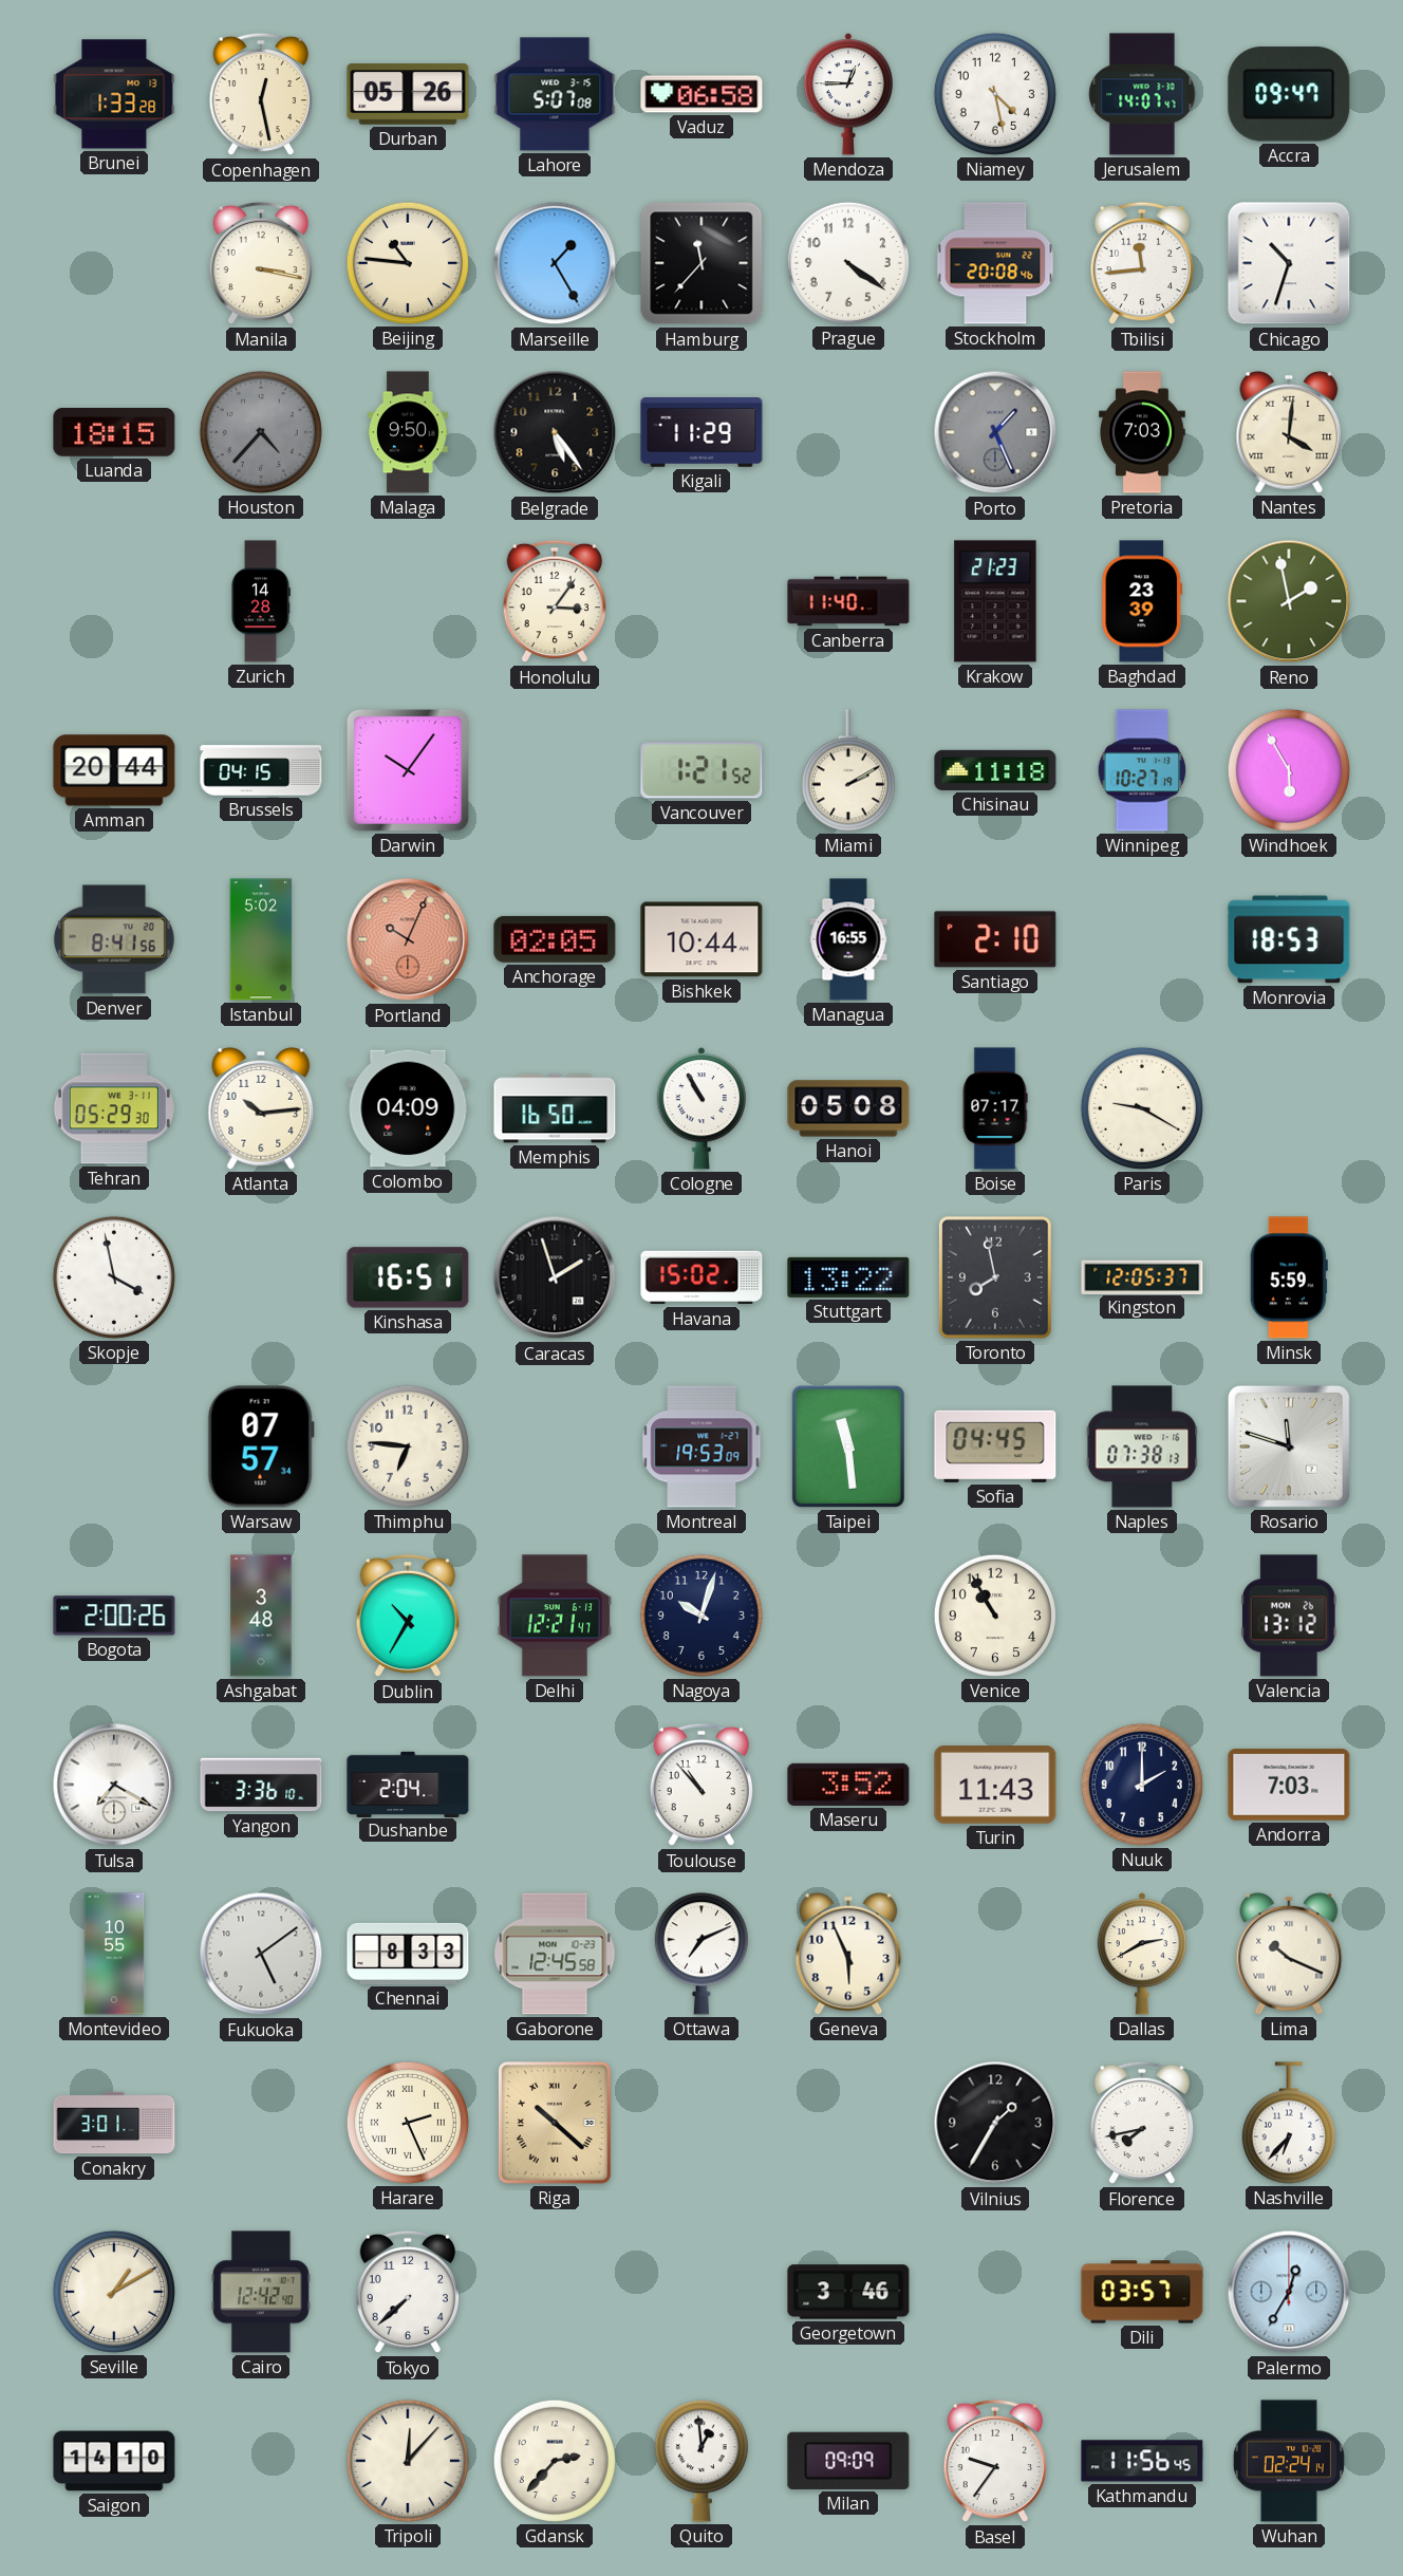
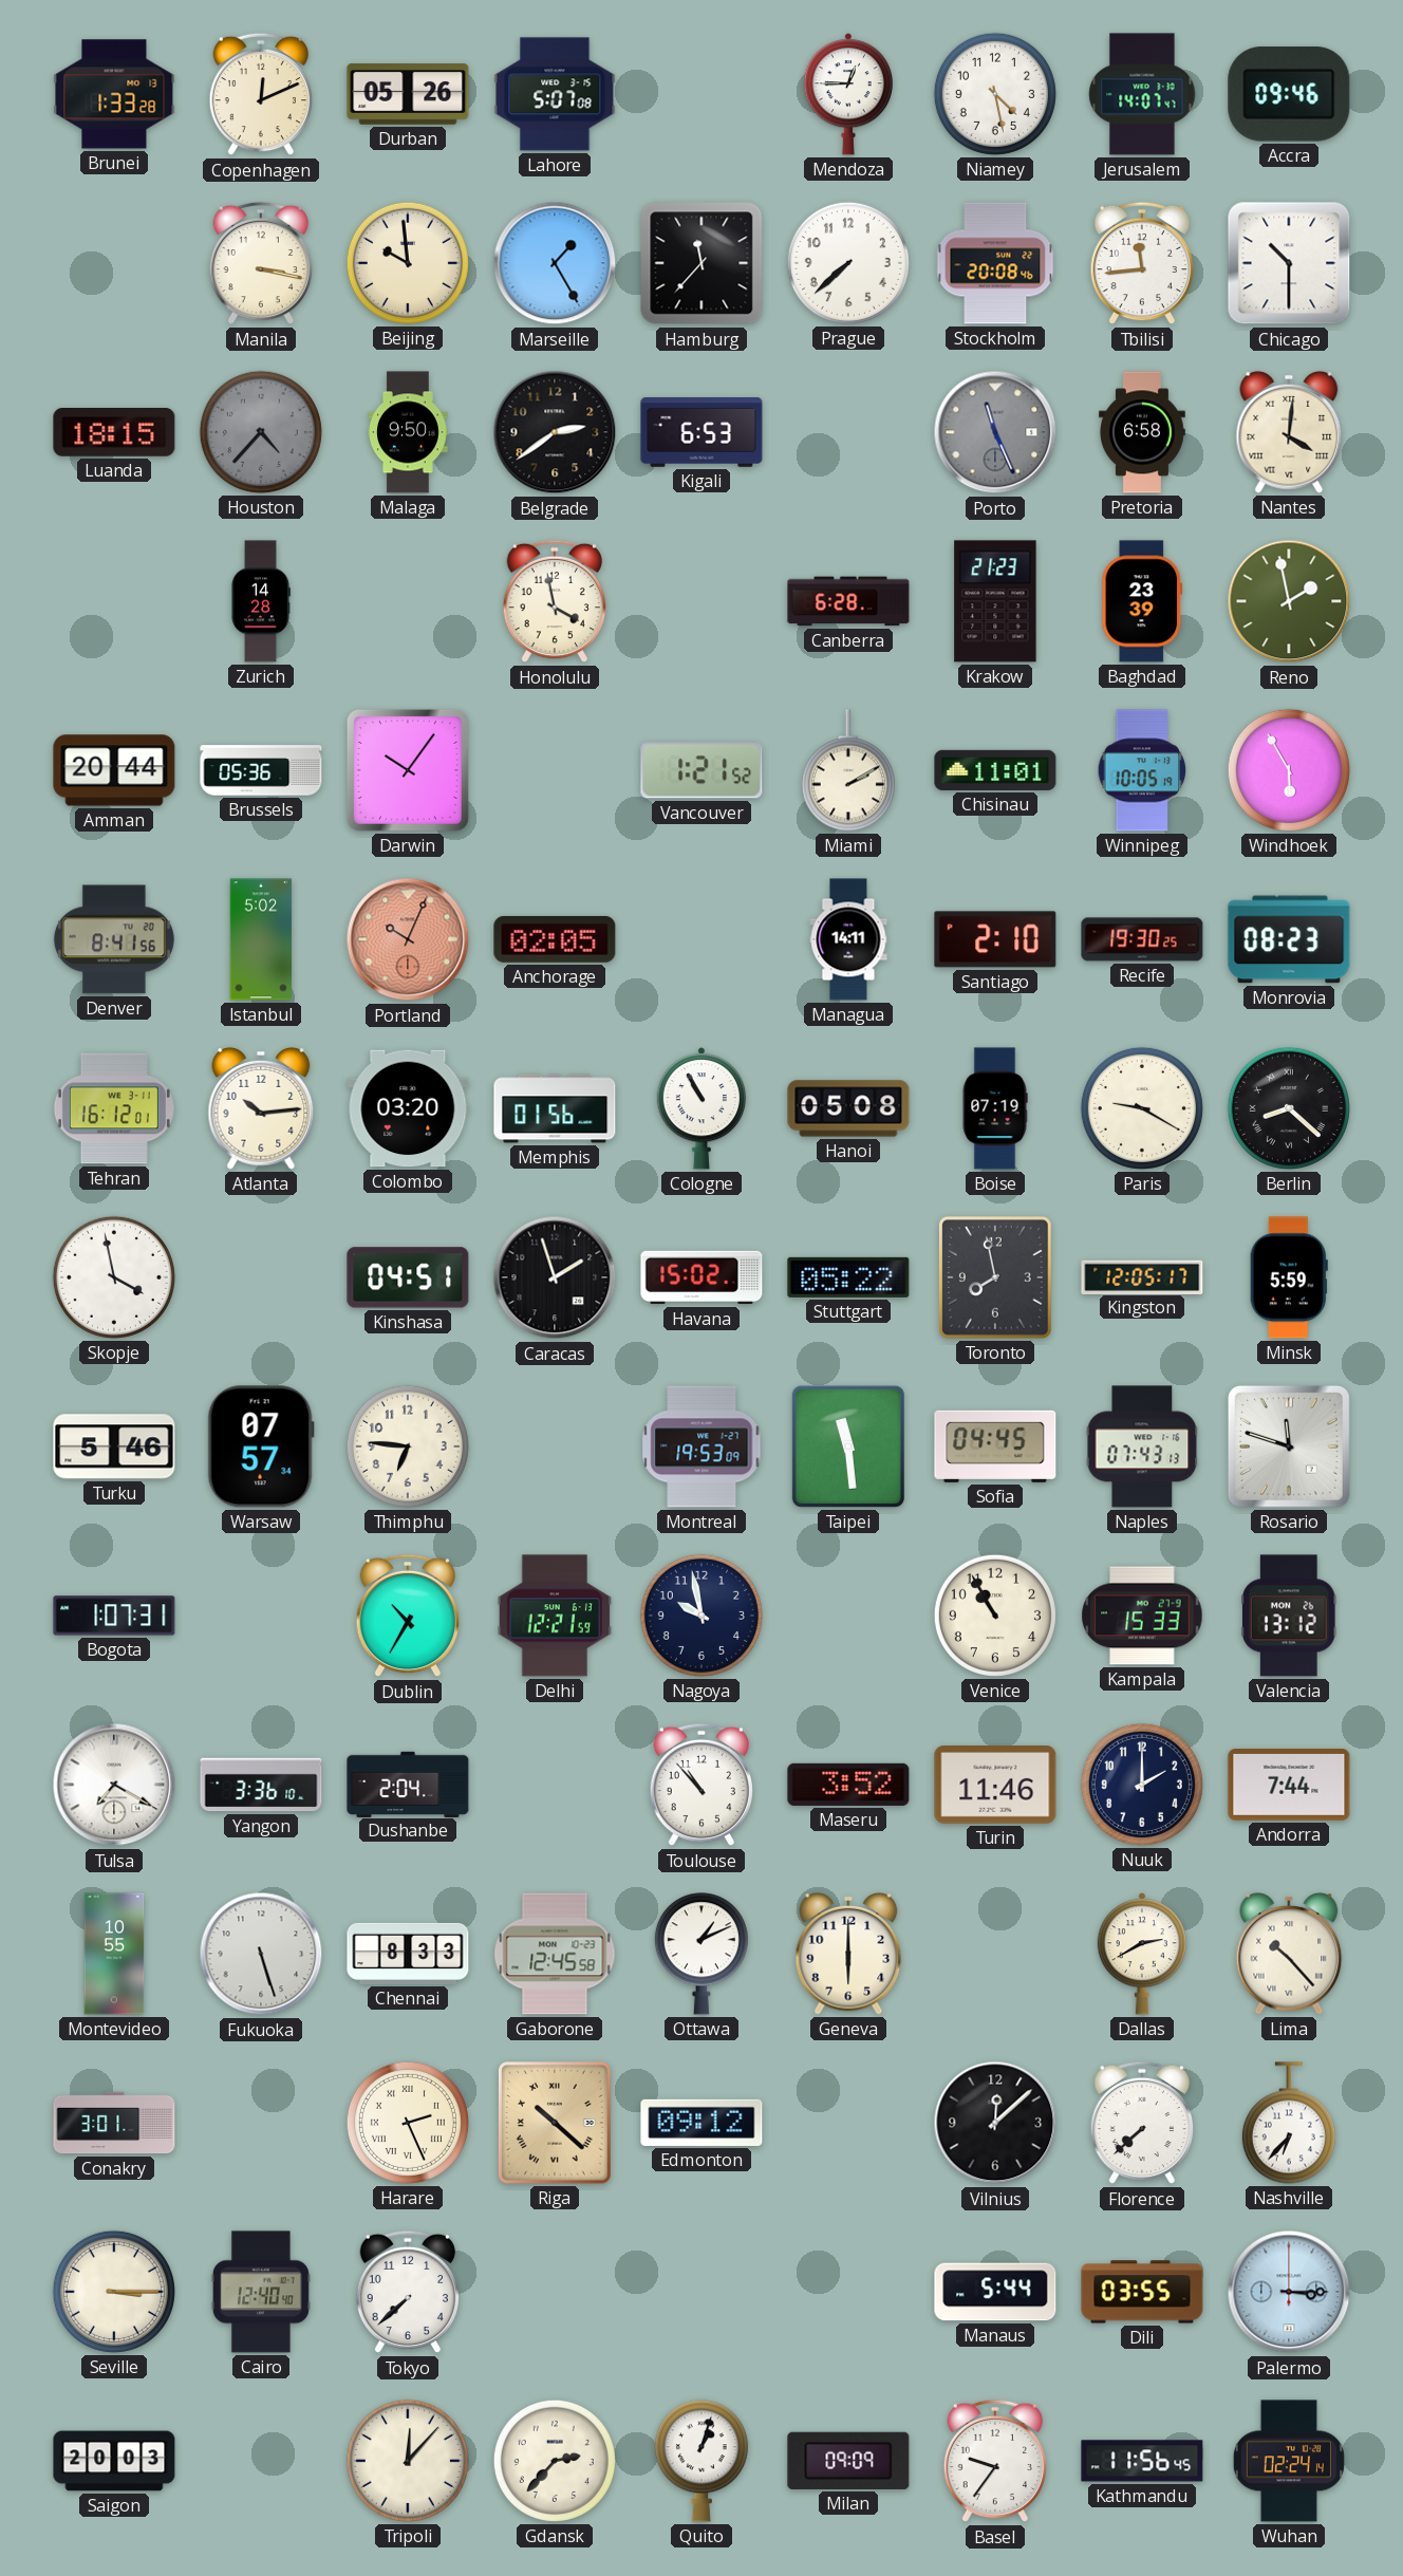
Copenhagen: 12:28 -> 12:11
Vaduz: 06:58 -> none
Accra: 09:47 -> 09:46
Beijing: 10:46 -> 9:59
Prague: 4:21 -> 7:38
Chicago: 10:33 -> 10:30
Belgrade: 5:24 -> 2:39
Kigali: 11:29 -> 6:53
Porto: 1:26 -> 11:26
Pretoria: 7:03 -> 6:58
Honolulu: 3:06 -> 3:58
Canberra: 11:40 -> 6:28
Brussels: 04:15 -> 05:36
Chisinau: 11:18 -> 11:01
Winnipeg: 10:27 -> 10:05
Bishkek: 10:44 -> none
Managua: 16:55 -> 14:11
Recife: none -> 19:30
Monrovia: 18:53 -> 08:23
Tehran: 05:29 -> 16:12
Colombo: 04:09 -> 03:20
Memphis: 16:50 -> 01:56
Boise: 07:17 -> 07:19
Berlin: none -> 8:22
Kinshasa: 16:51 -> 04:51
Stuttgart: 13:22 -> 05:22
Kingston: 12:05:37 -> 12:05:17
Turku: none -> 5:46
Naples: 07:38 -> 07:43
Bogota: 2:00 -> 1:07
Ashgabat: 3:48 -> none
Delhi: 12:21:47 -> 12:21:59
Nagoya: 10:03 -> 9:58
Kampala: none -> 15:33
Turin: 11:43 -> 11:46
Andorra: 7:03 -> 7:44
Fukuoka: 5:09 -> 5:27
Ottawa: 7:11 -> 1:11
Geneva: 5:56 -> 6:00
Lima: 10:19 -> 10:23
Edmonton: none -> 09:12
Vilnius: 1:35 -> 12:08
Florence: 7:43 -> 7:38
Seville: 1:10 -> 3:15
Cairo: 12:42 -> 12:40
Georgetown: 3:46 -> none
Manaus: none -> 5:44
Dili: 03:57 -> 03:55
Palermo: 12:35 -> 3:15
Saigon: 14:10 -> 20:03
Quito: 12:59 -> 1:03
